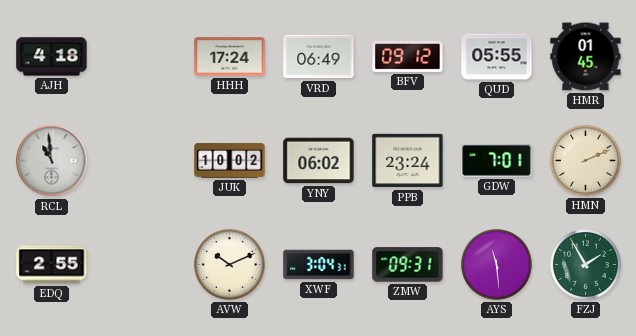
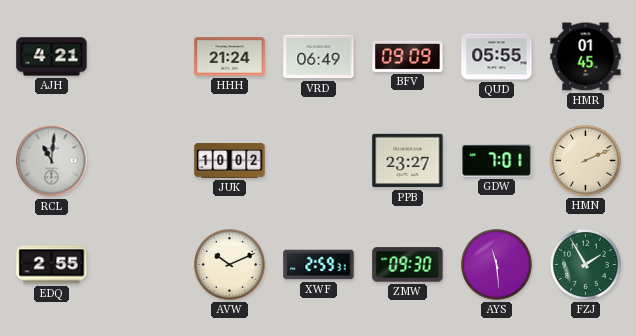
AJH: 4:18 -> 4:21
HHH: 17:24 -> 21:24
BFV: 09:12 -> 09:09
RCL: 10:59 -> 11:01
YNY: 06:02 -> none
PPB: 23:24 -> 23:27
XWF: 3:04 -> 2:59
ZMW: 09:31 -> 09:30
